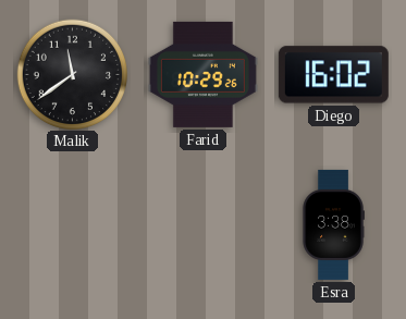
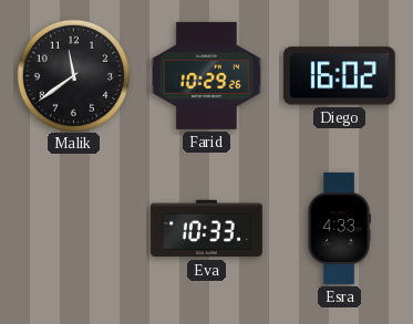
Eva: none -> 10:33
Esra: 3:38 -> 4:33
